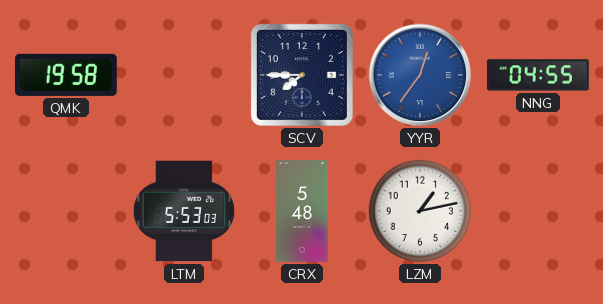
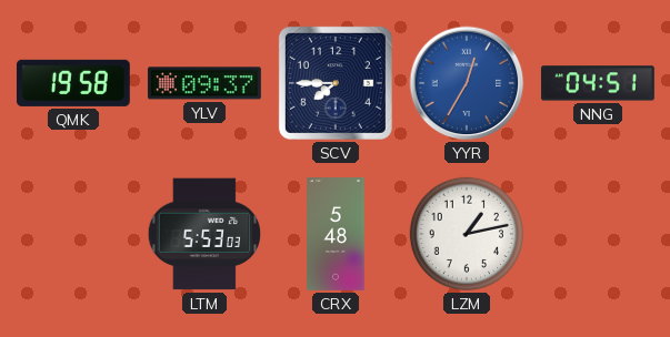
YLV: none -> 09:37
YYR: 12:36 -> 12:35
NNG: 04:55 -> 04:51
